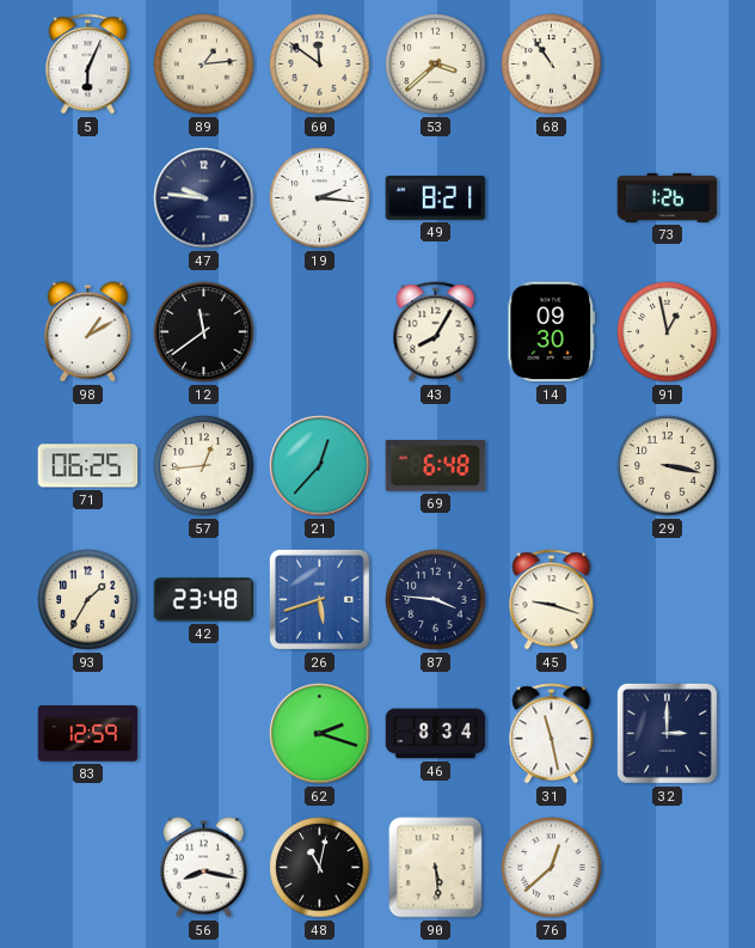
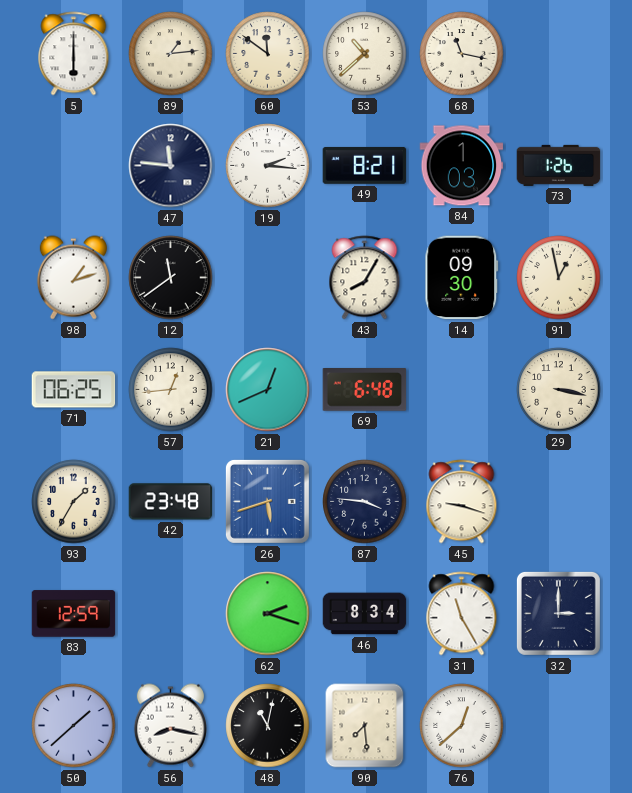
5: 6:04 -> 6:00
53: 3:38 -> 10:38
68: 10:54 -> 11:17
47: 9:46 -> 11:46
84: none -> 1:03
98: 1:10 -> 1:12
21: 12:37 -> 12:41
31: 11:28 -> 11:25
50: none -> 1:38
90: 5:29 -> 7:29
